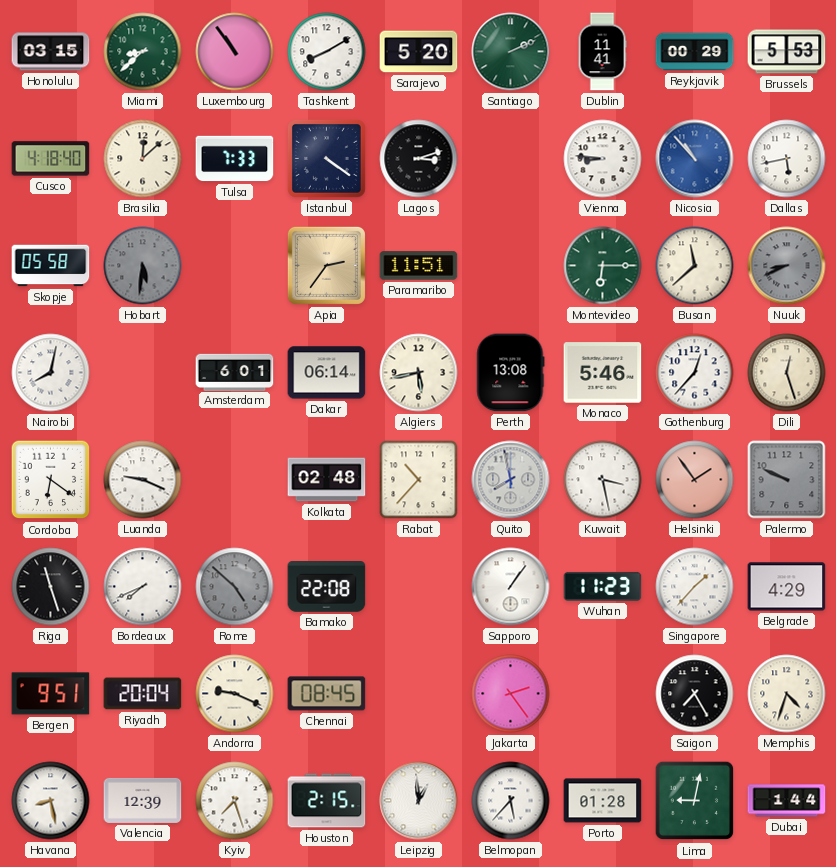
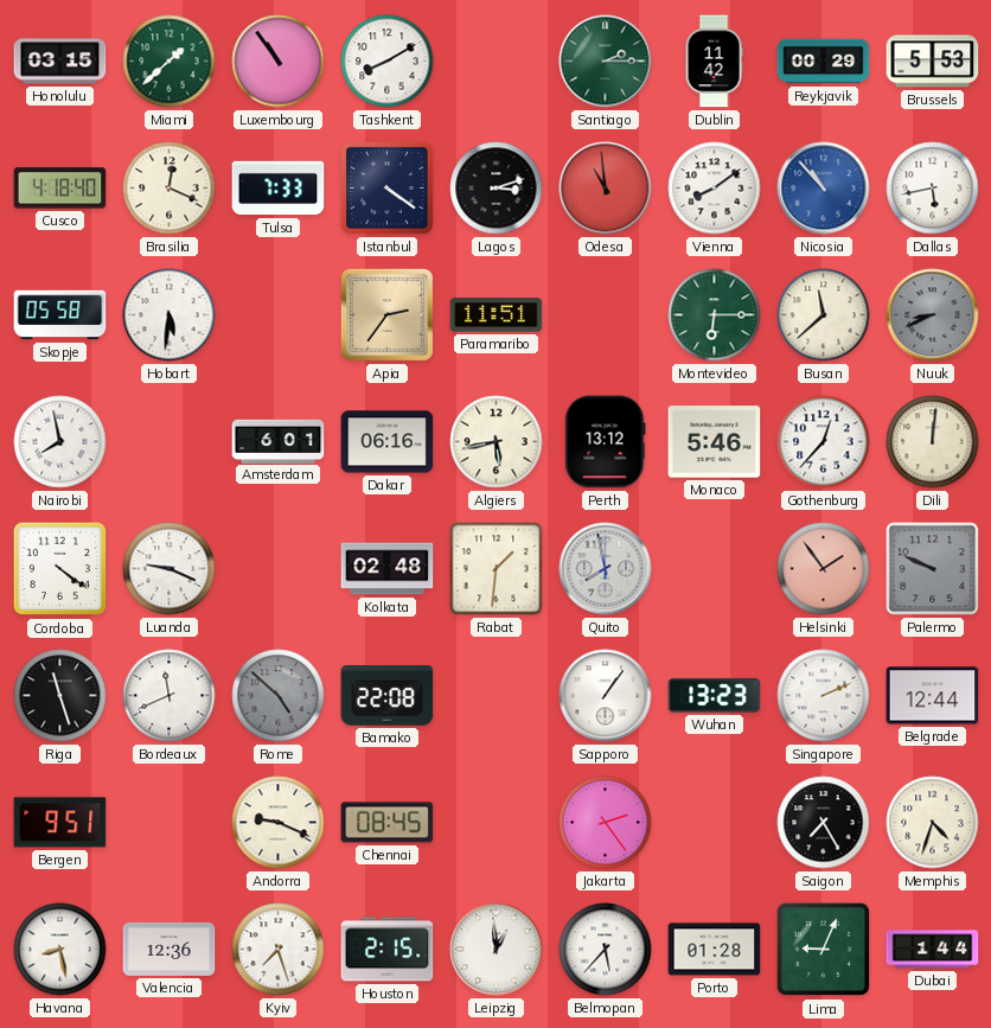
Miami: 8:38 -> 1:38
Sarajevo: 5:20 -> none
Santiago: 2:11 -> 2:15
Dublin: 11:41 -> 11:42
Brasilia: 12:08 -> 12:19
Odesa: none -> 10:59
Vienna: 8:46 -> 8:09
Hobart dial: grey -> white
Nairobi: 8:02 -> 7:58
Dakar: 06:14 -> 06:16
Perth: 13:08 -> 13:12
Dili: 12:27 -> 12:01
Cordoba: 6:21 -> 4:21
Rabat: 10:37 -> 1:31
Kuwait: 3:28 -> none
Bordeaux: 7:41 -> 11:41
Wuhan: 11:23 -> 13:23
Singapore: 1:37 -> 2:11
Belgrade: 4:29 -> 12:44
Riyadh: 20:04 -> none
Valencia: 12:39 -> 12:36
Lima: 9:02 -> 9:04
